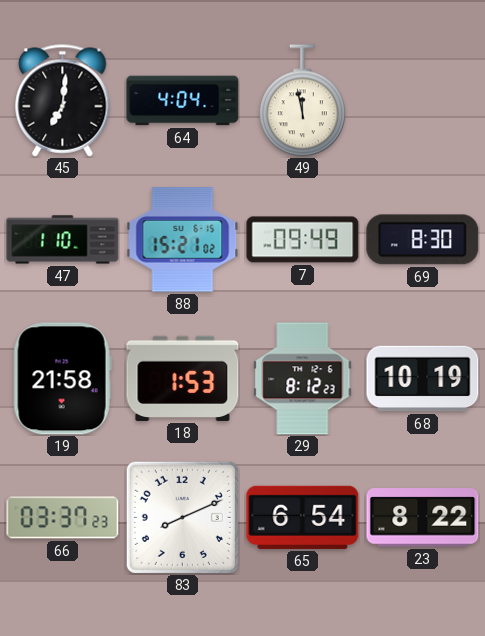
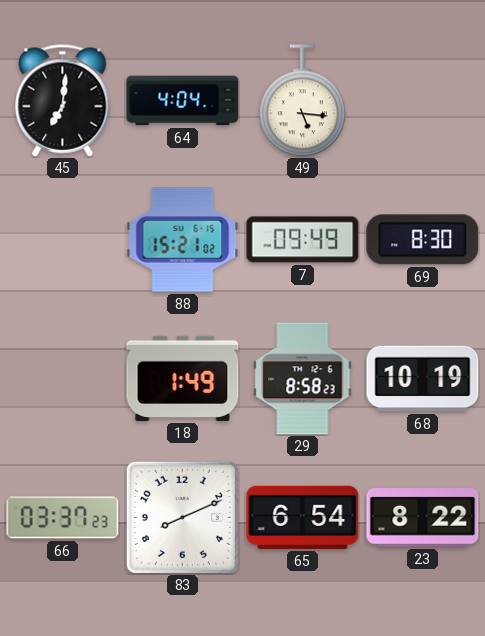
49: 11:58 -> 5:16
47: 1:10 -> none
19: 21:58 -> none
18: 1:53 -> 1:49
29: 8:12 -> 8:58
